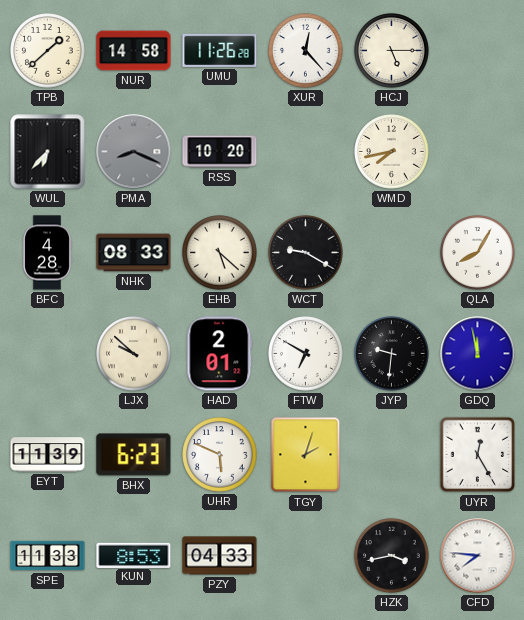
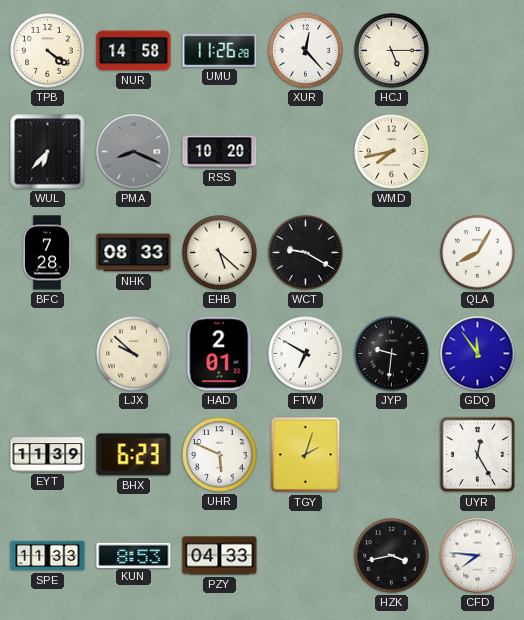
TPB: 1:38 -> 4:21
BFC: 4:28 -> 7:28
GDQ: 11:58 -> 11:54
